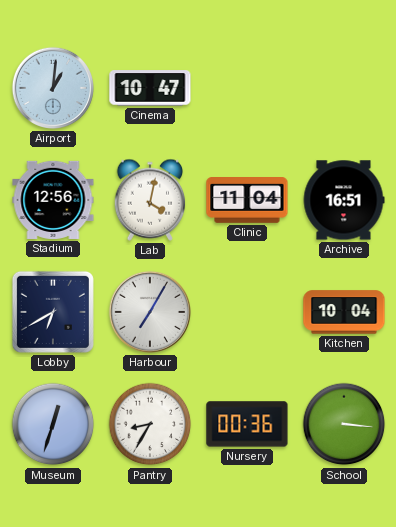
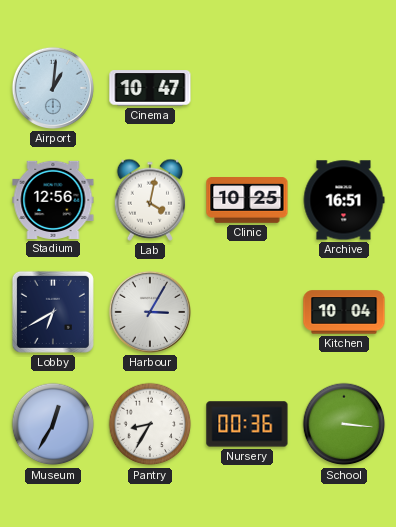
Clinic: 11:04 -> 10:25
Harbour: 7:05 -> 3:05
Museum: 12:33 -> 12:35
